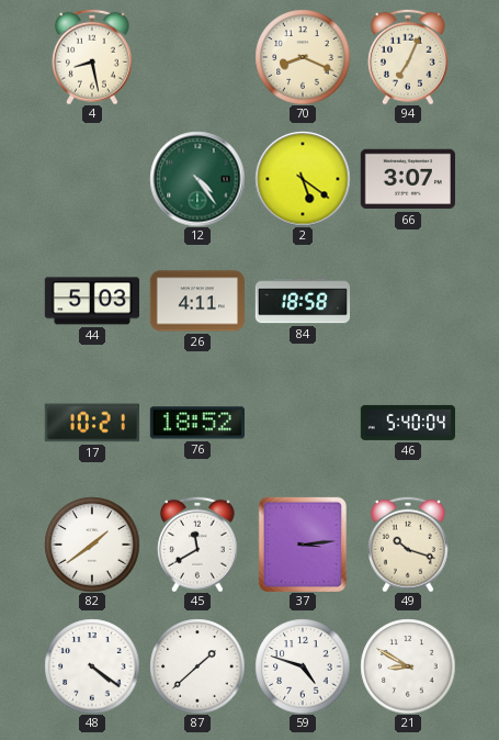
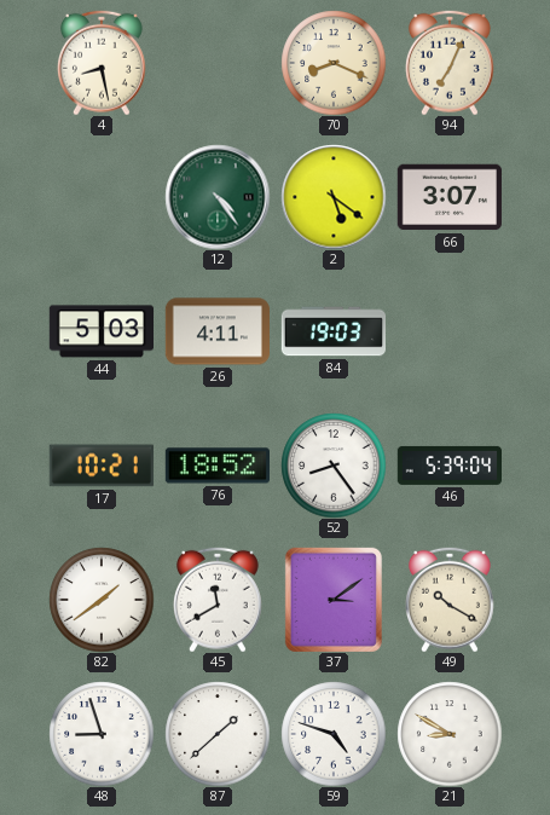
84: 18:58 -> 19:03
52: none -> 8:24
46: 5:40 -> 5:39
37: 3:14 -> 3:09
49: 10:18 -> 10:20
48: 4:21 -> 8:57
